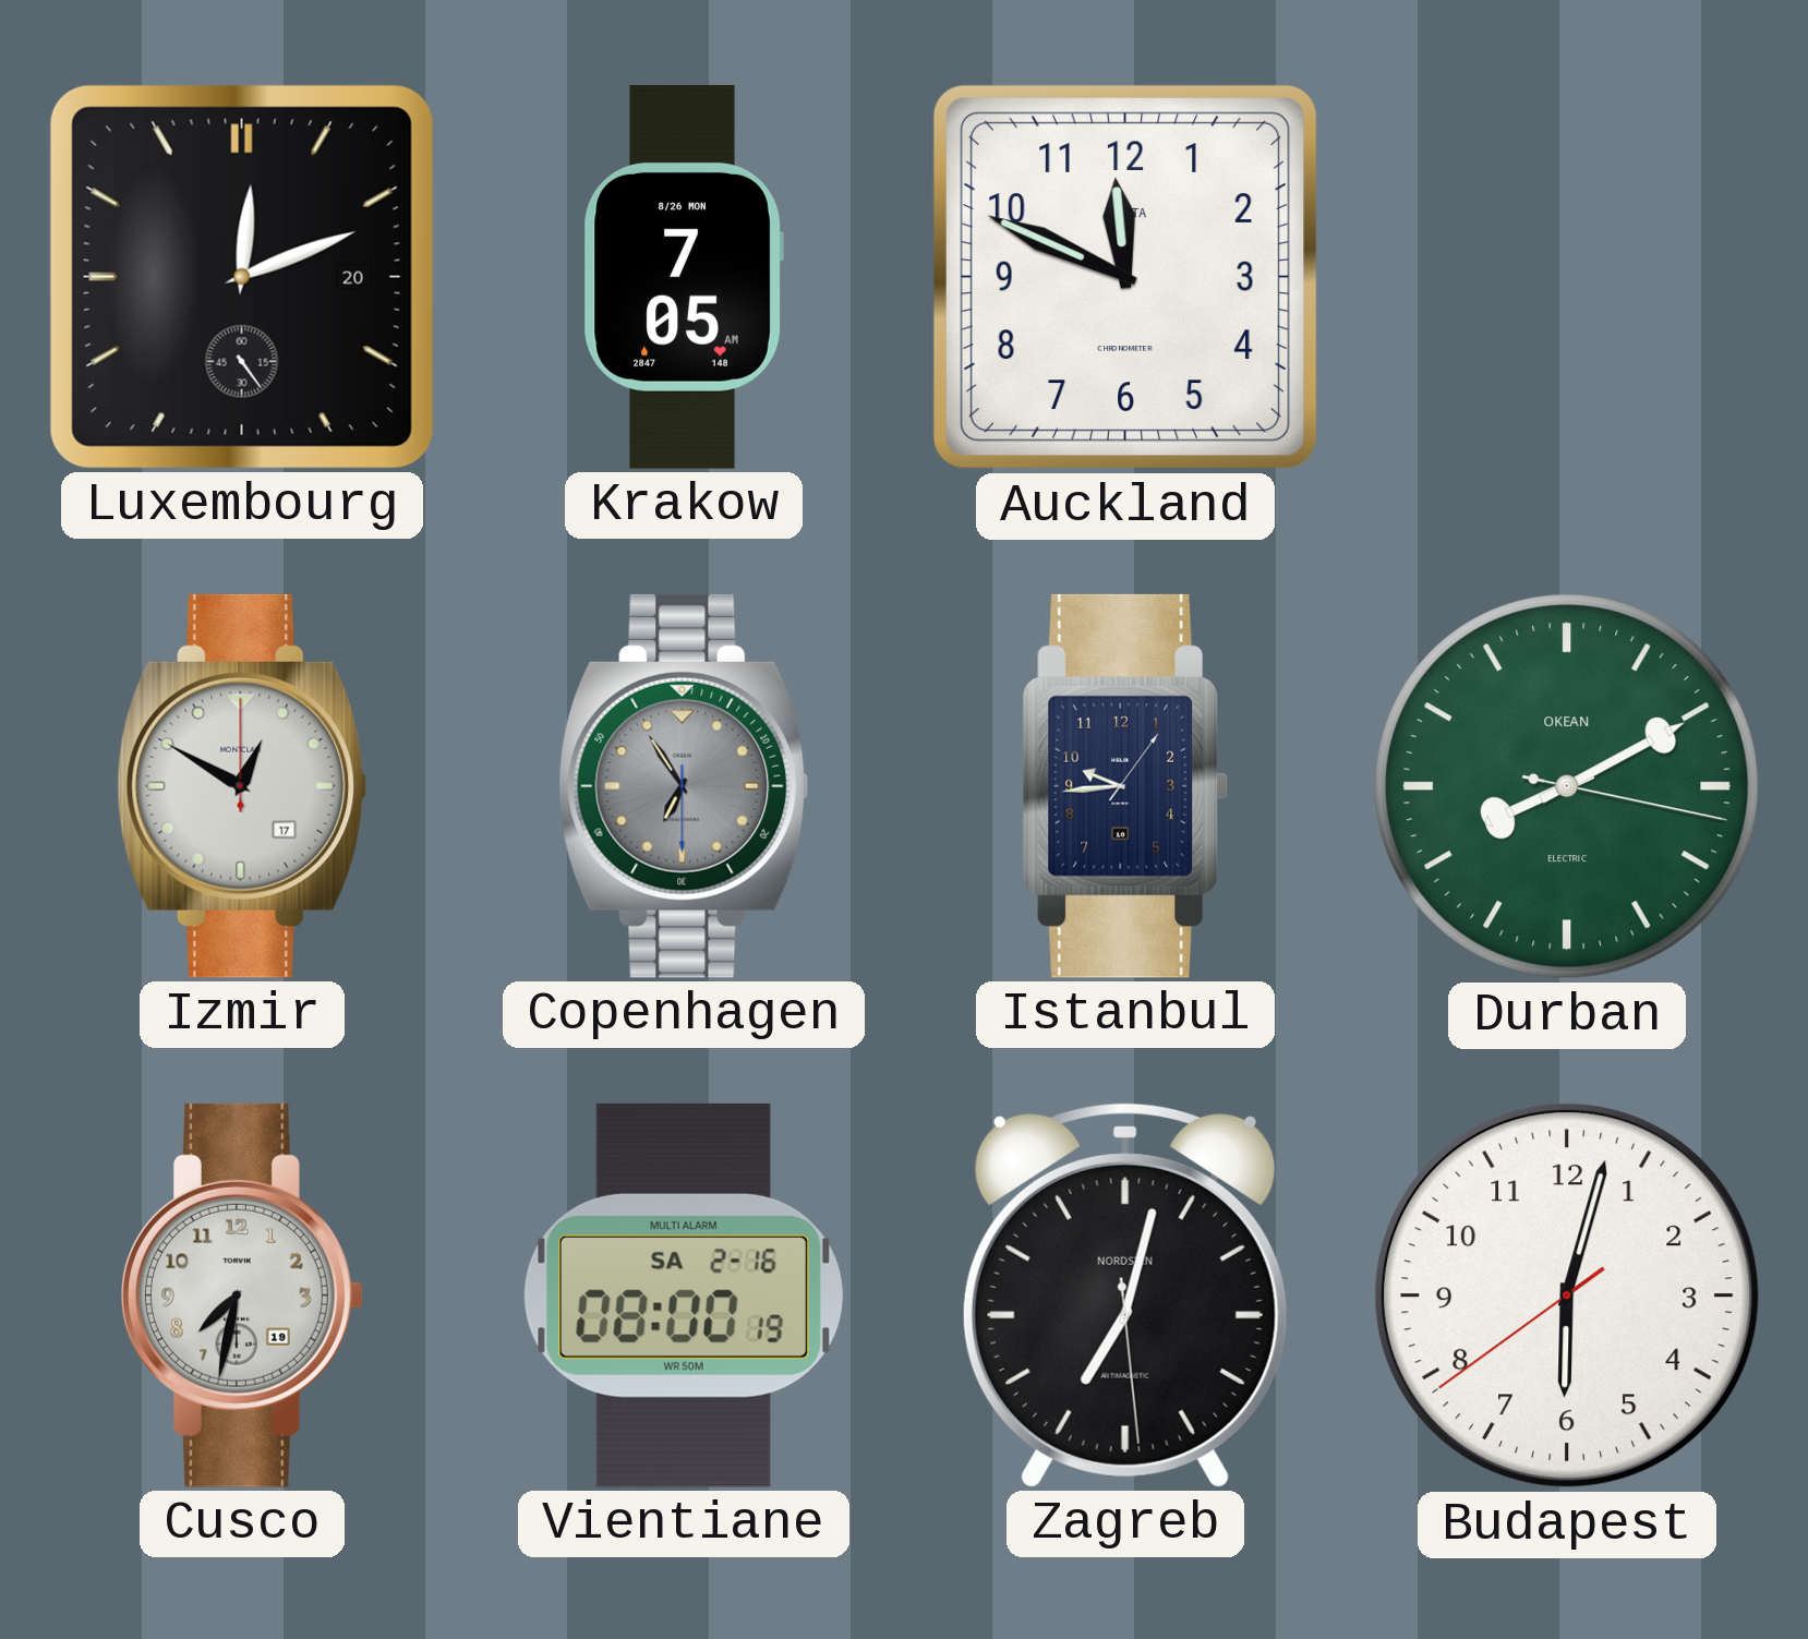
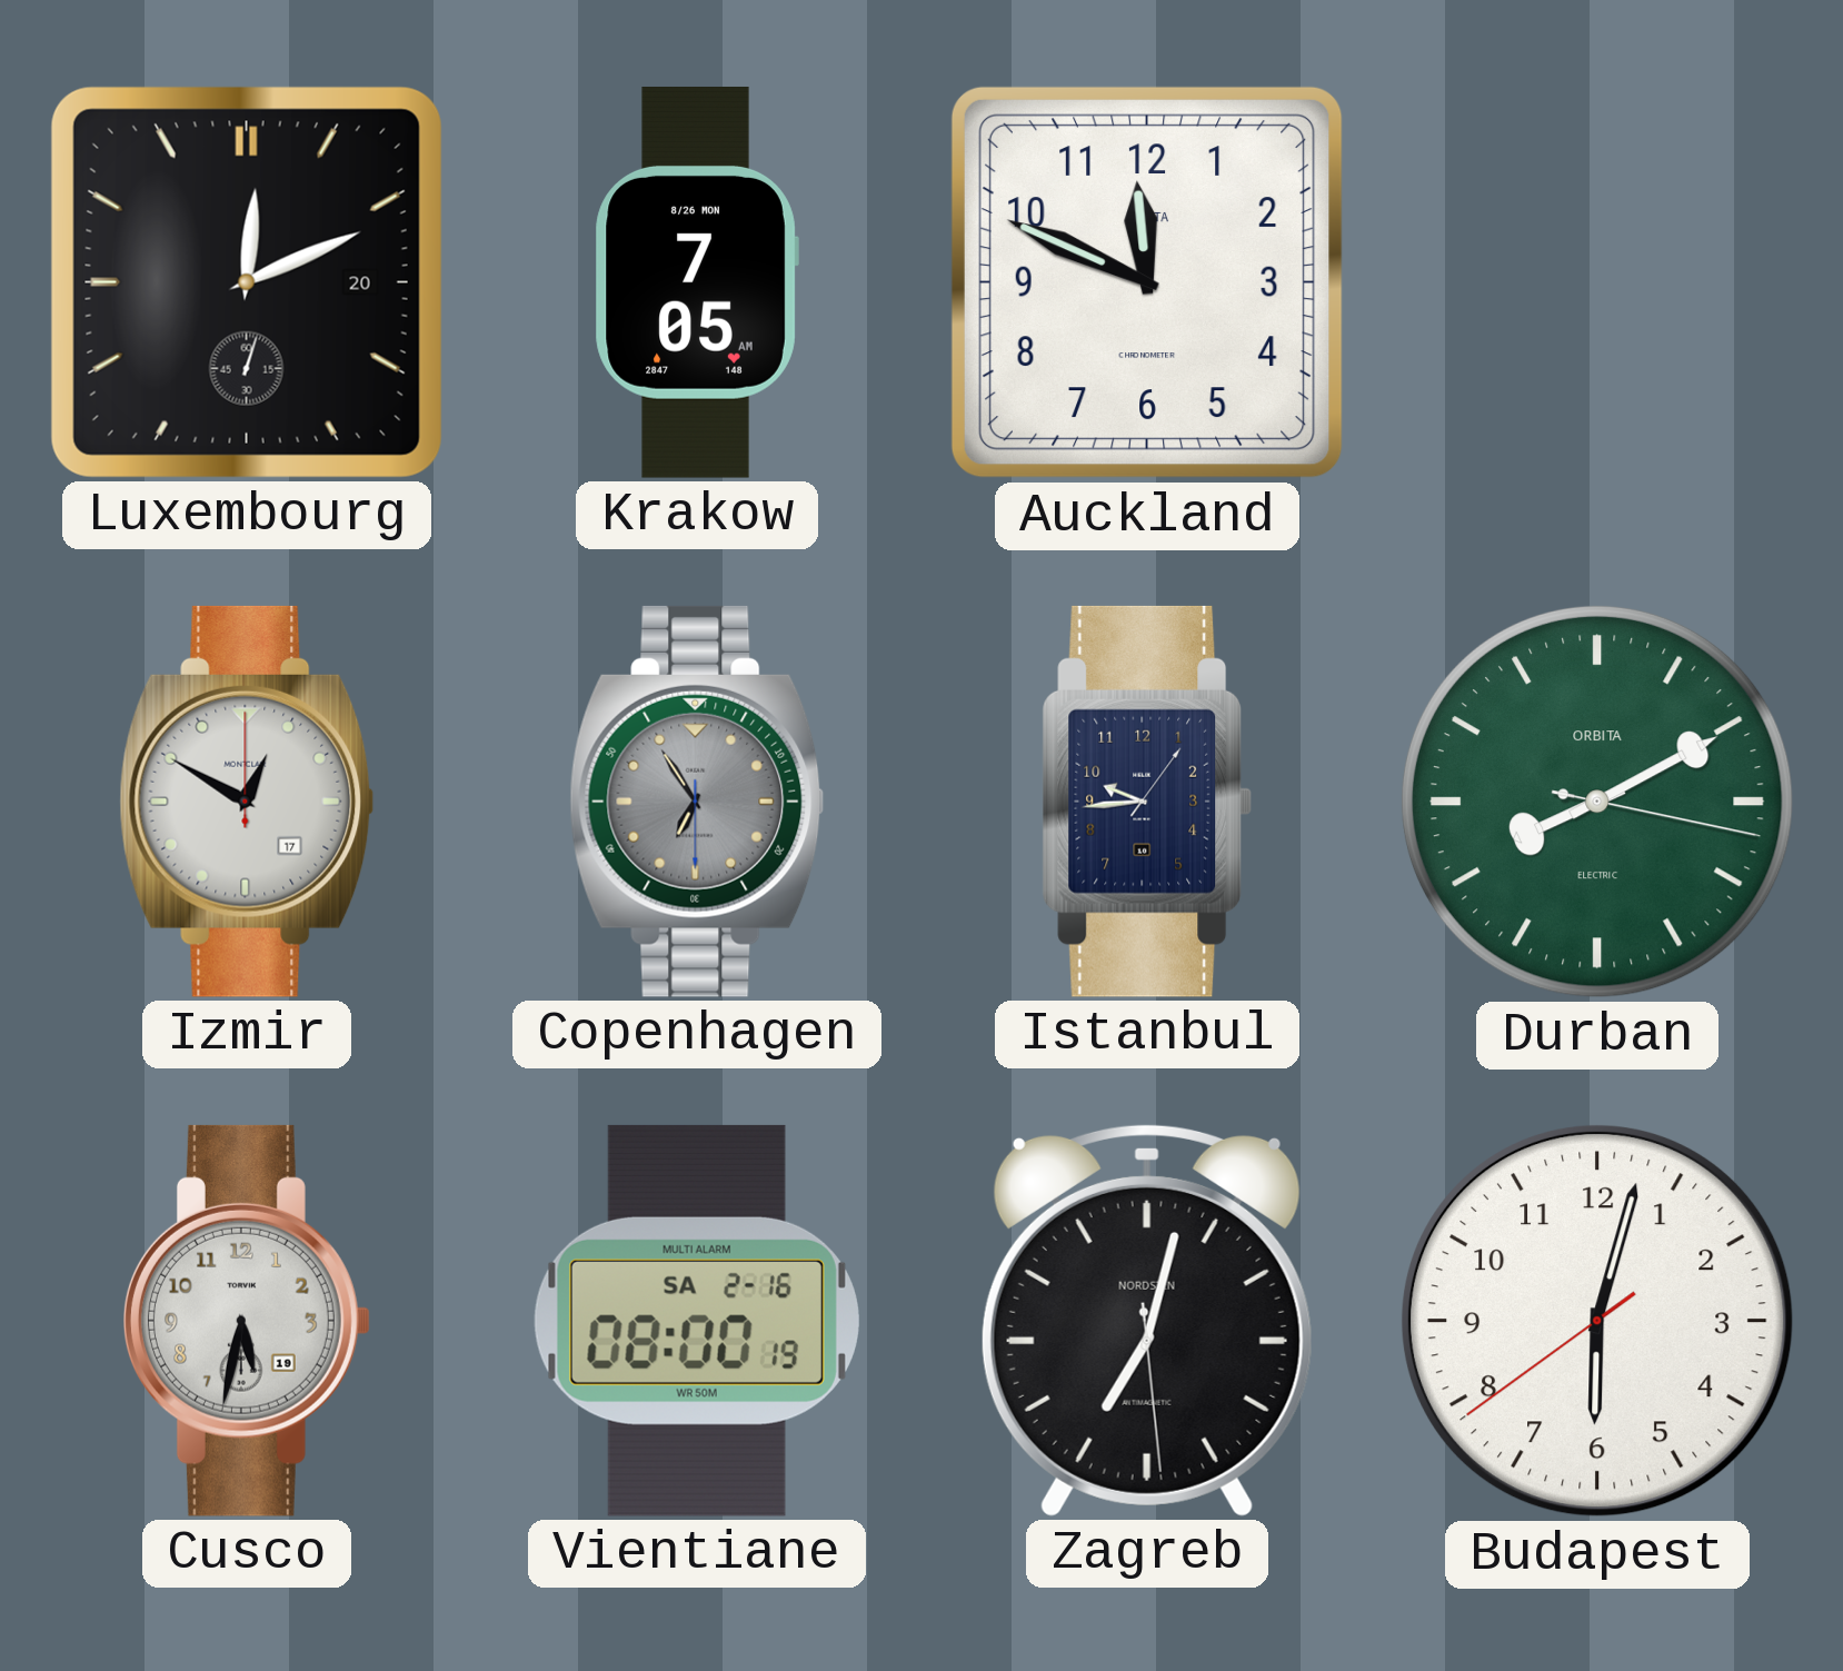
Luxembourg: 12:11:24 -> 12:11:03
Durban brand: OKEAN -> ORBITA
Cusco: 7:32 -> 5:32
